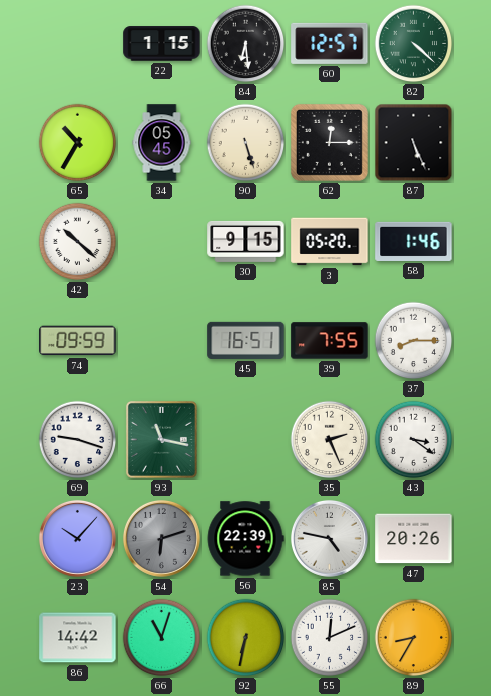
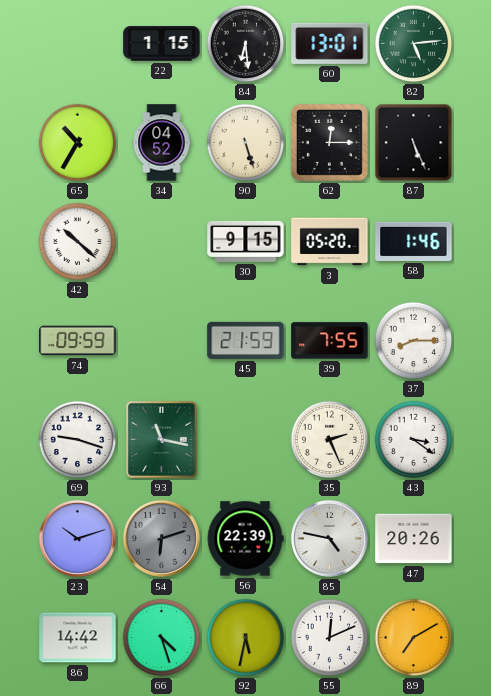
60: 12:57 -> 13:01
82: 4:22 -> 5:14
34: 05:45 -> 04:52
45: 16:51 -> 21:59
23: 10:07 -> 10:12
66: 11:03 -> 4:27
92: 6:32 -> 5:32
89: 8:35 -> 7:10
